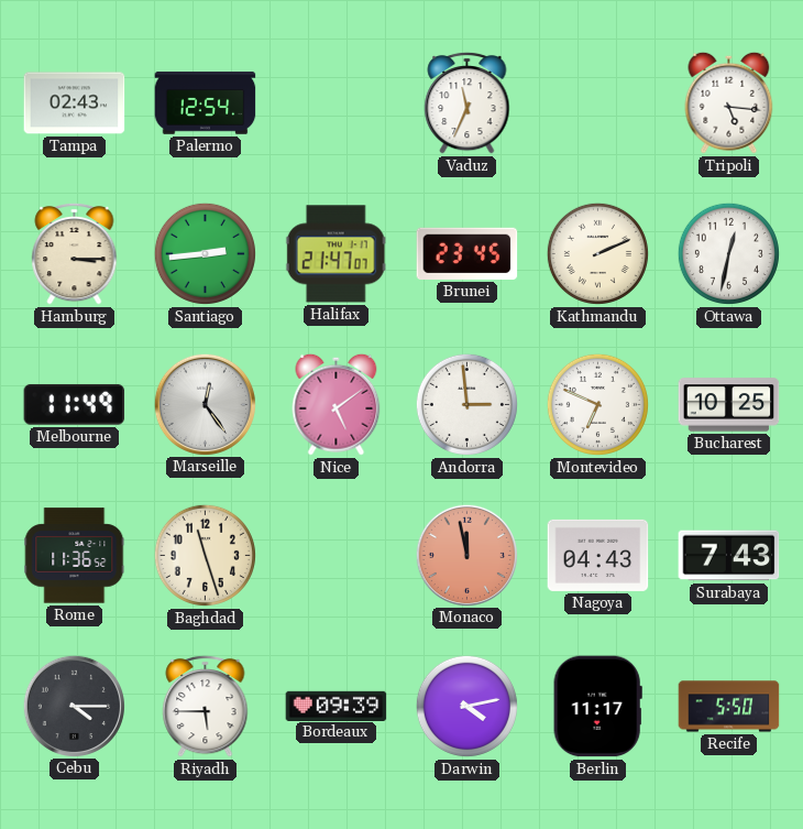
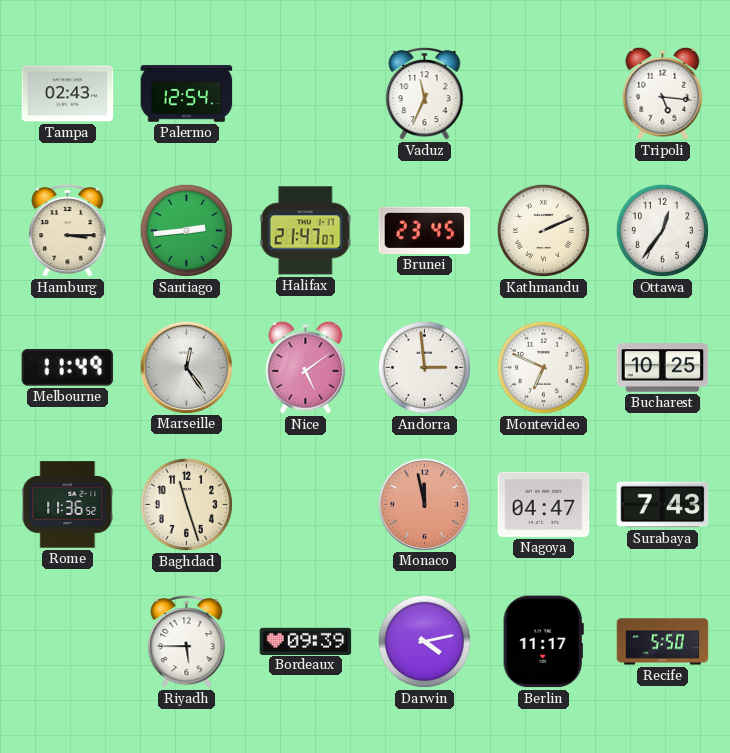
Ottawa: 12:32 -> 12:36
Nagoya: 04:43 -> 04:47
Cebu: 4:15 -> none
